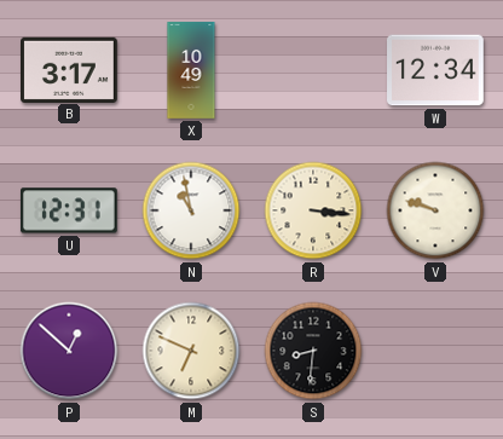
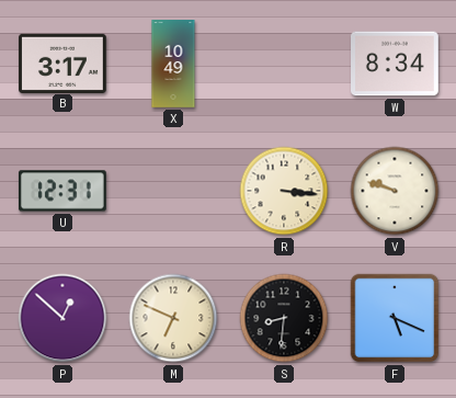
W: 12:34 -> 8:34
N: 10:58 -> none
F: none -> 5:19
